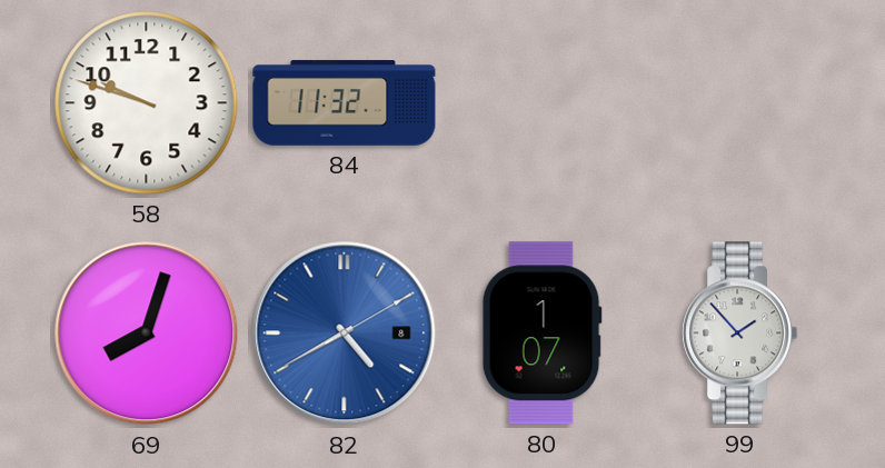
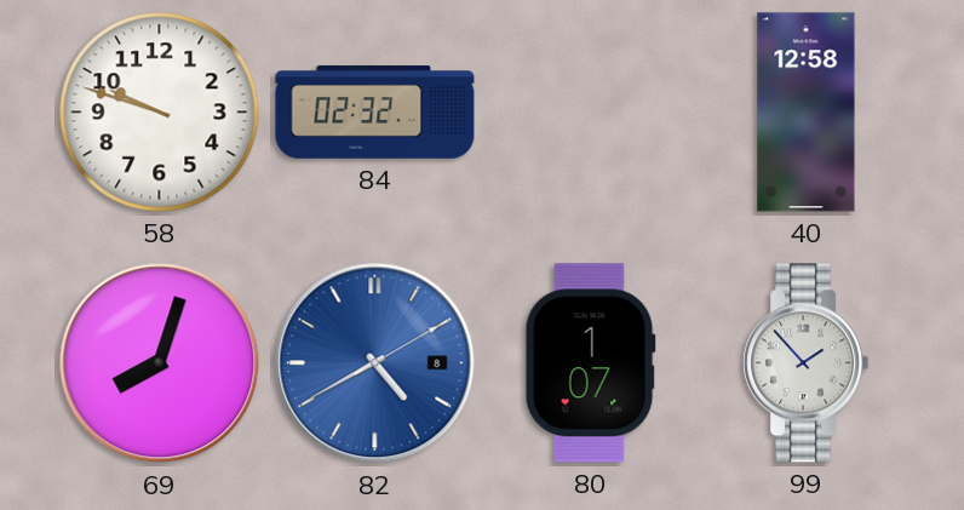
84: 11:32 -> 02:32
40: none -> 12:58
